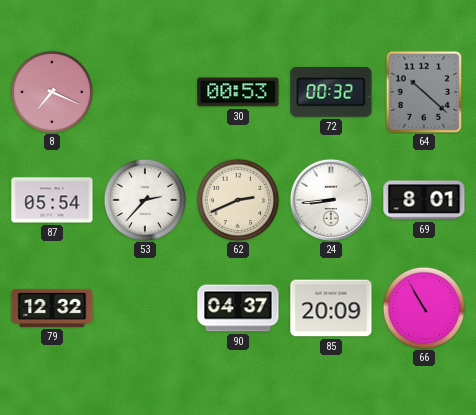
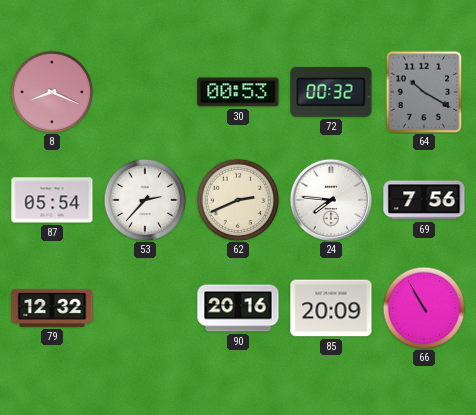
8: 7:19 -> 8:19
64: 10:22 -> 10:20
24: 8:44 -> 7:46
69: 8:01 -> 7:56
90: 04:37 -> 20:16
